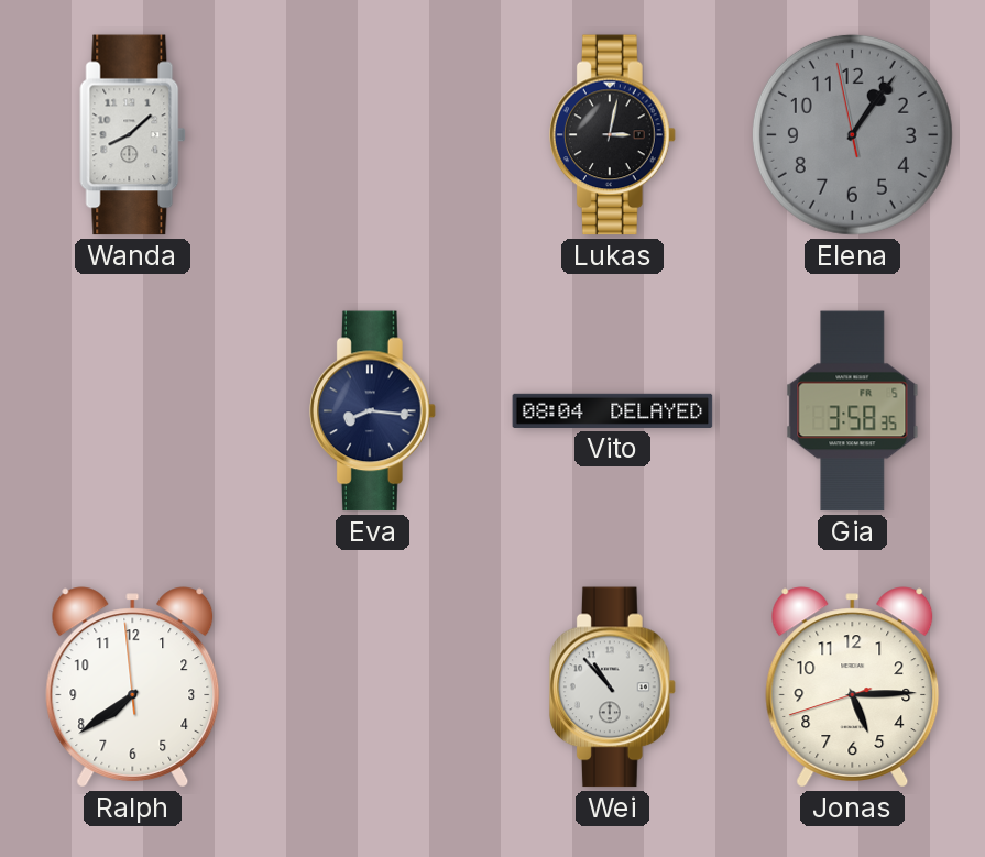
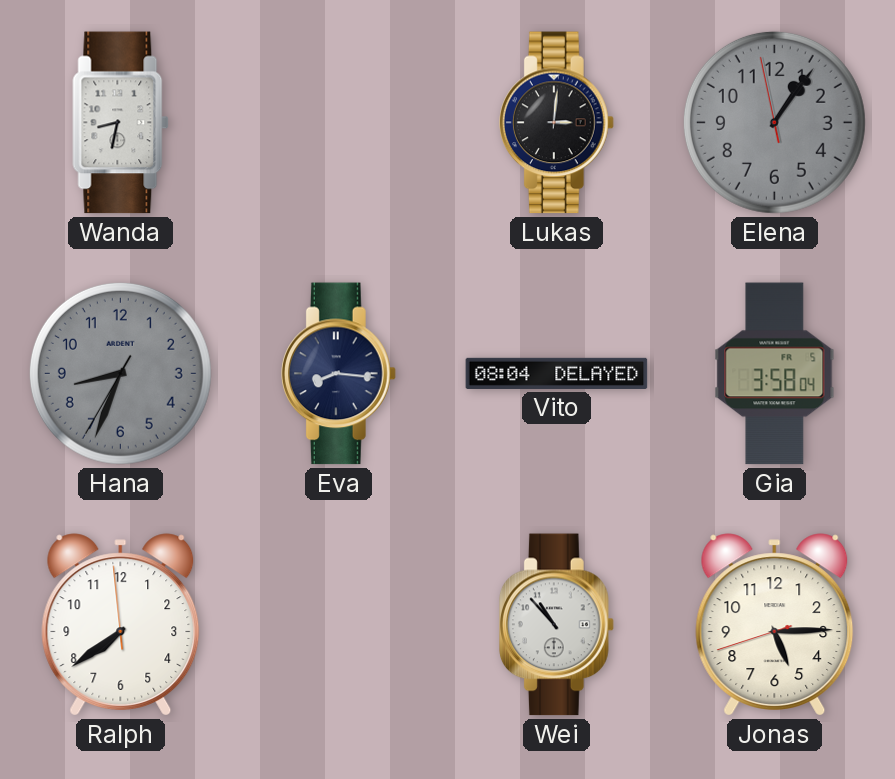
Wanda: 8:08 -> 8:32
Lukas: 3:02 -> 3:01
Hana: none -> 8:33
Gia: 3:58:35 -> 3:58:04
